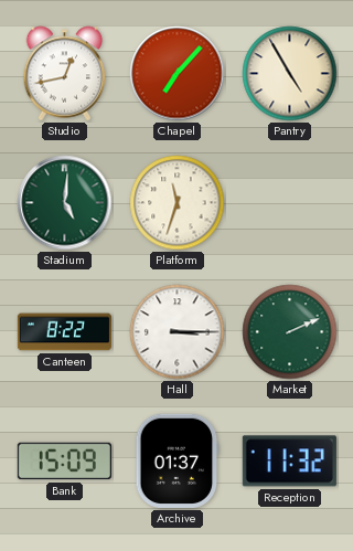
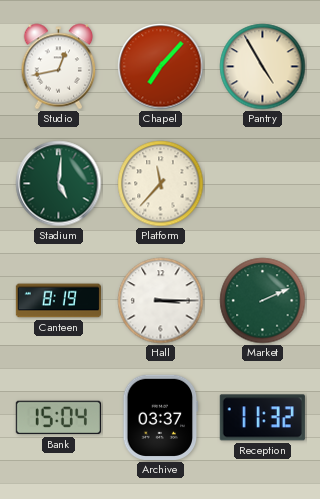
Platform: 11:33 -> 11:37
Canteen: 8:22 -> 8:19
Bank: 15:09 -> 15:04
Archive: 01:37 -> 03:37
